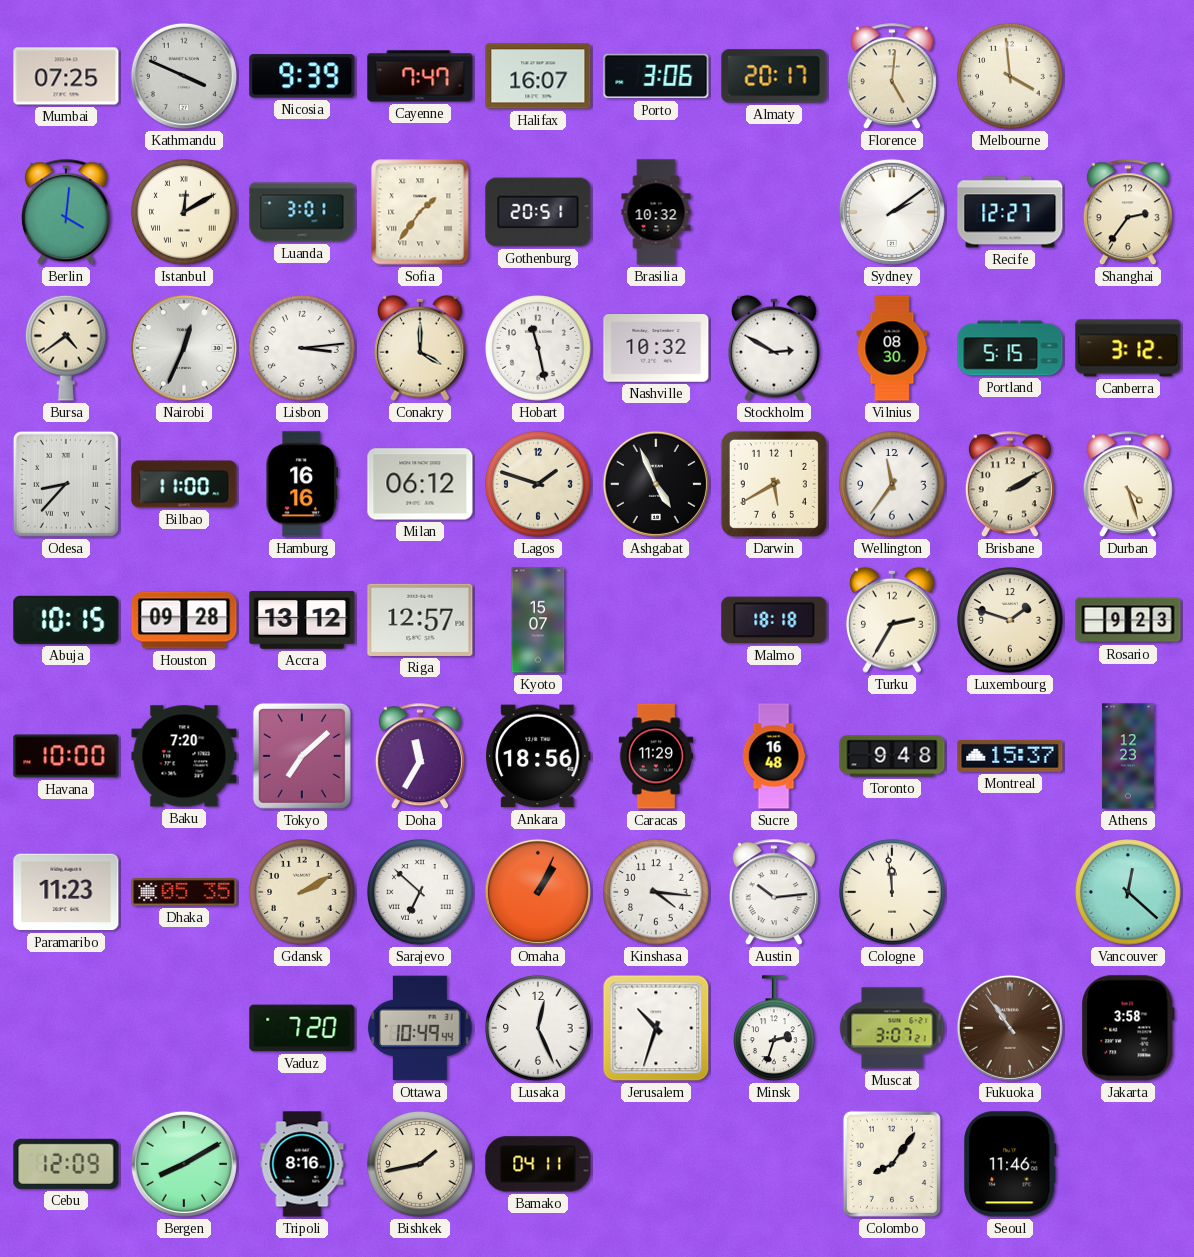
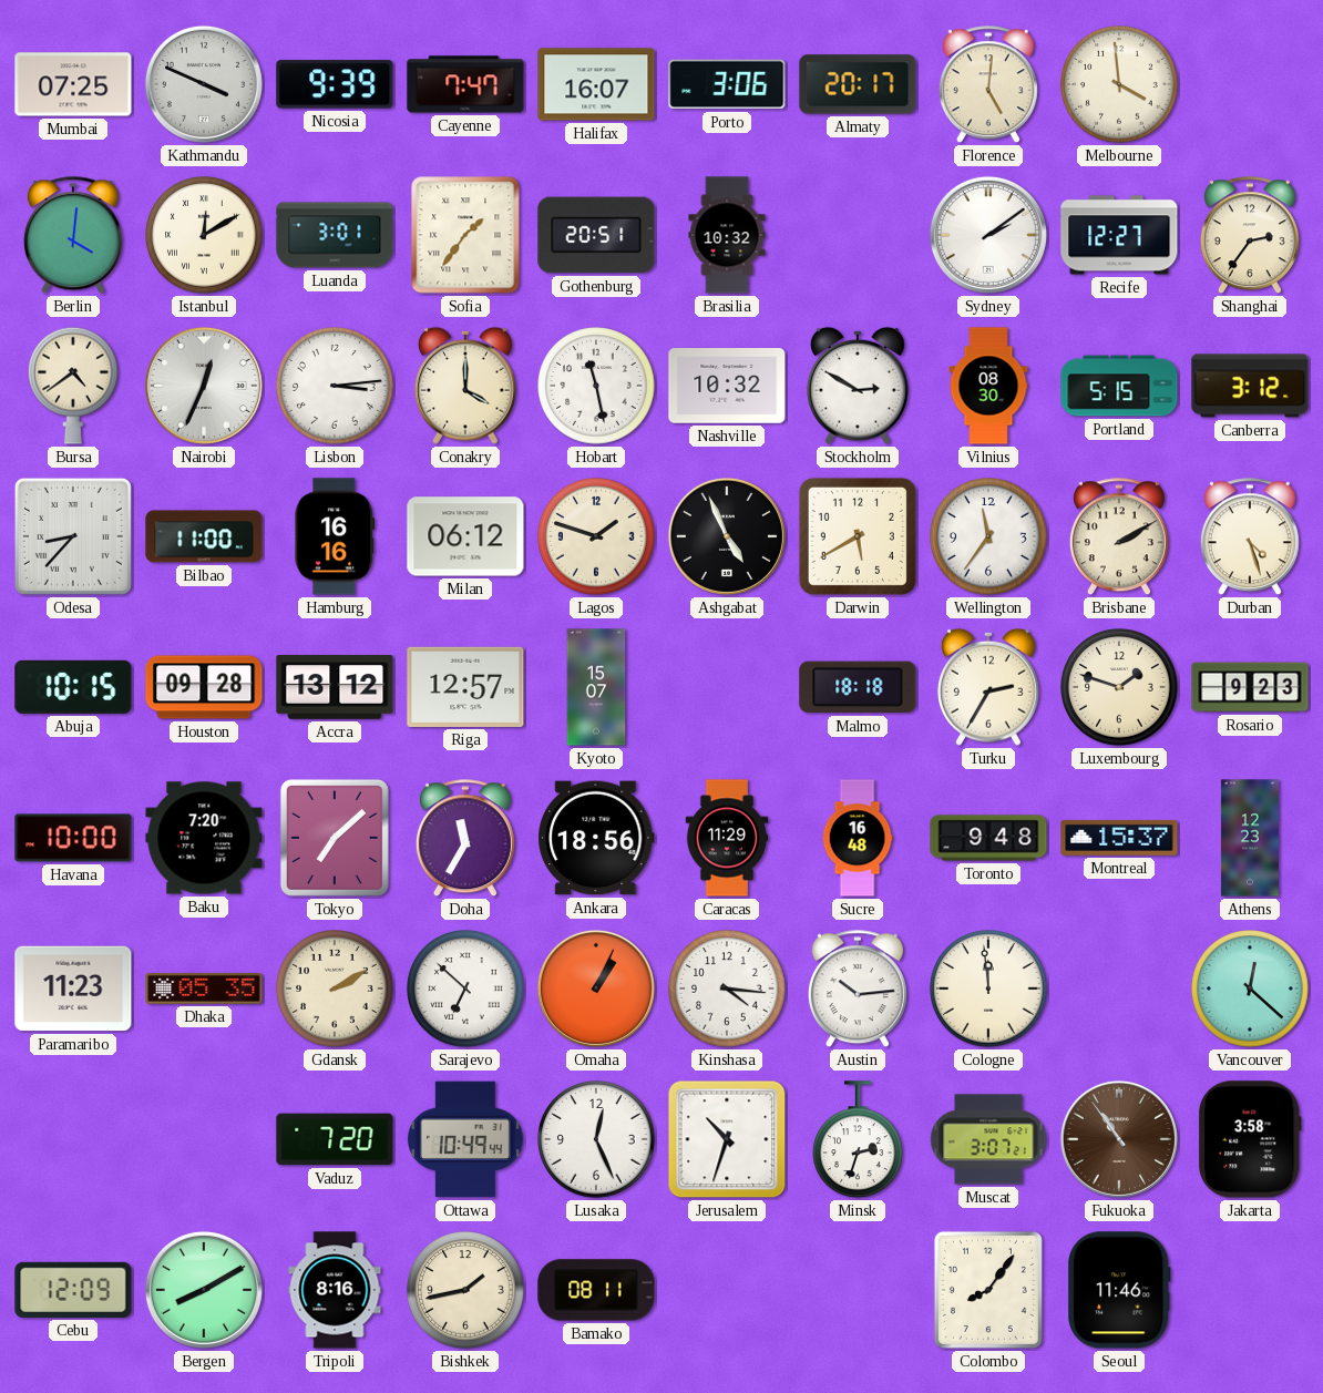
Bamako: 04:11 -> 08:11
